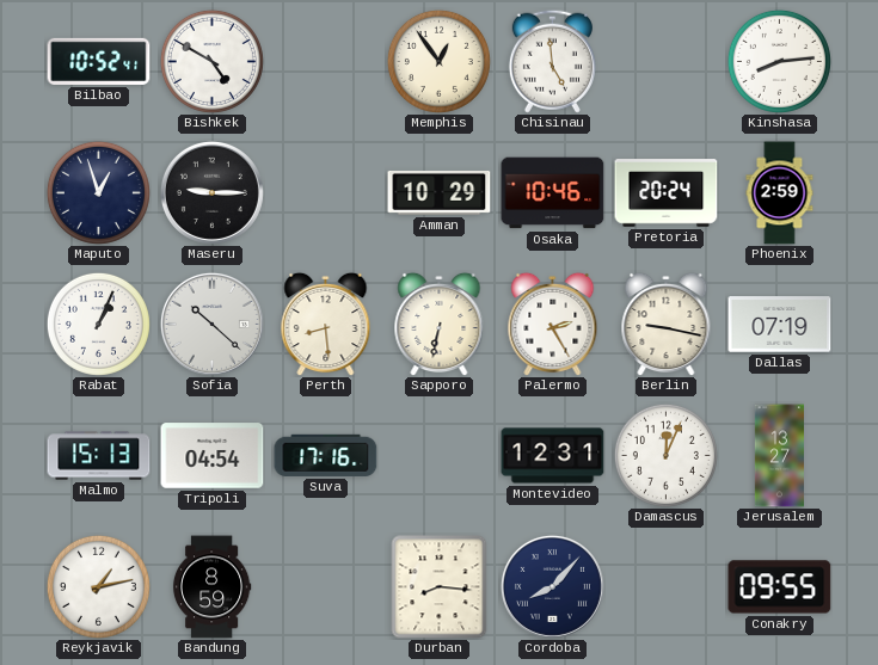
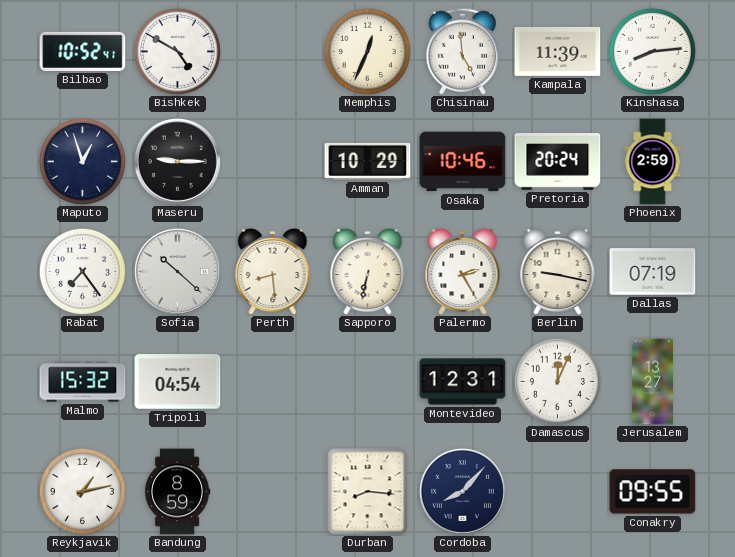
Memphis: 12:54 -> 12:34
Kampala: none -> 11:39
Rabat: 1:04 -> 7:24
Malmo: 15:13 -> 15:32
Suva: 17:16 -> none
